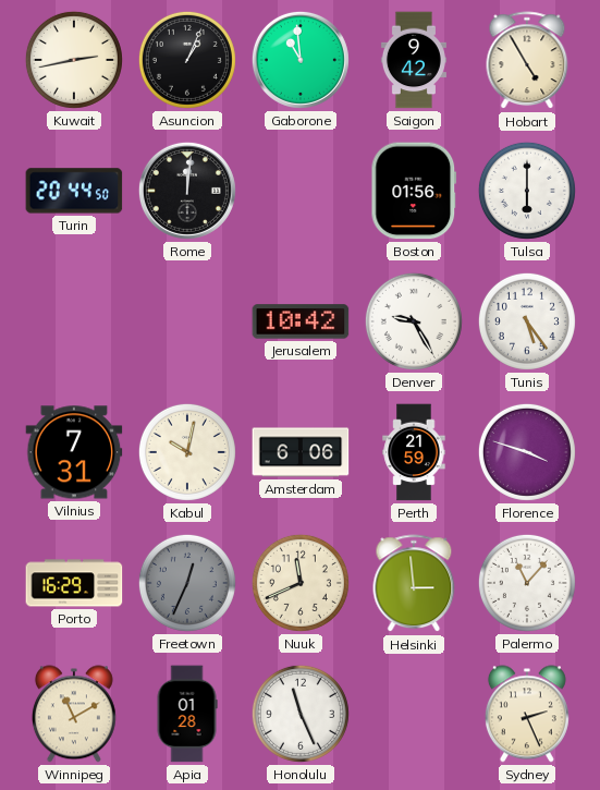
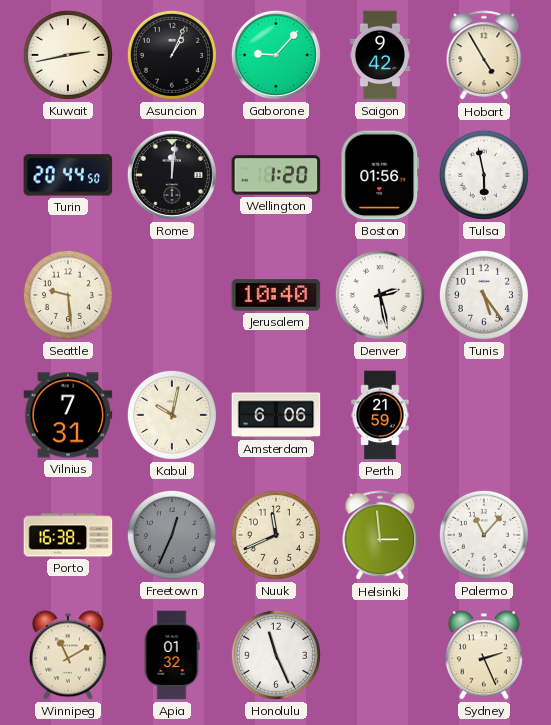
Gaborone: 10:59 -> 9:07
Wellington: none -> 1:20
Tulsa: 6:00 -> 5:58
Seattle: none -> 9:29
Jerusalem: 10:42 -> 10:40
Denver: 9:25 -> 2:28
Florence: 3:48 -> none
Porto: 16:29 -> 16:38
Apia: 01:28 -> 01:32
